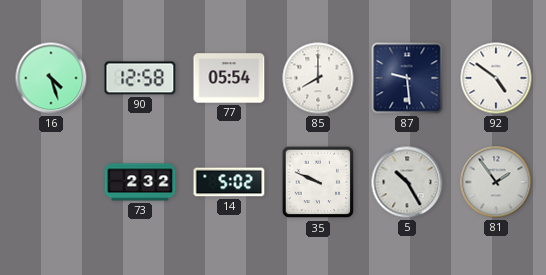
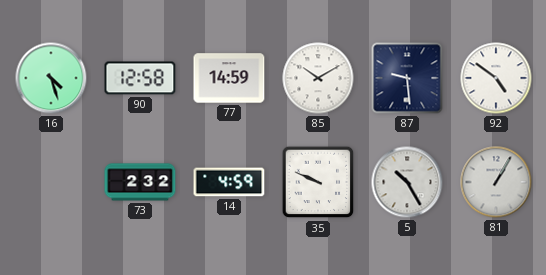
77: 05:54 -> 14:59
85: 8:00 -> 10:10
14: 5:02 -> 4:59
81: 1:54 -> 1:05
